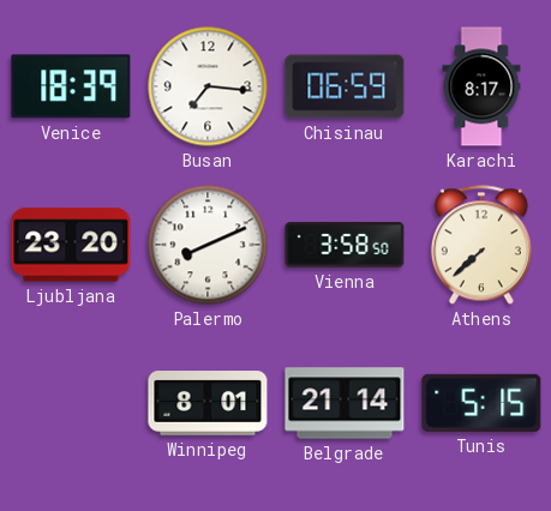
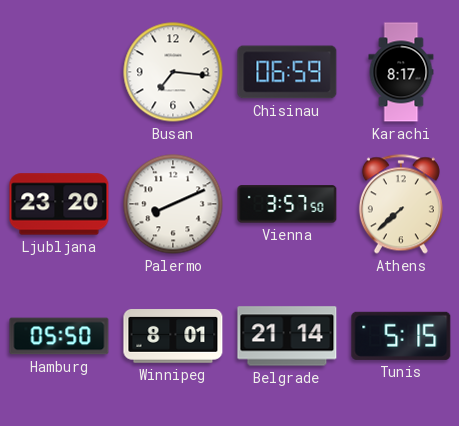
Venice: 18:39 -> none
Vienna: 3:58 -> 3:57
Hamburg: none -> 05:50
